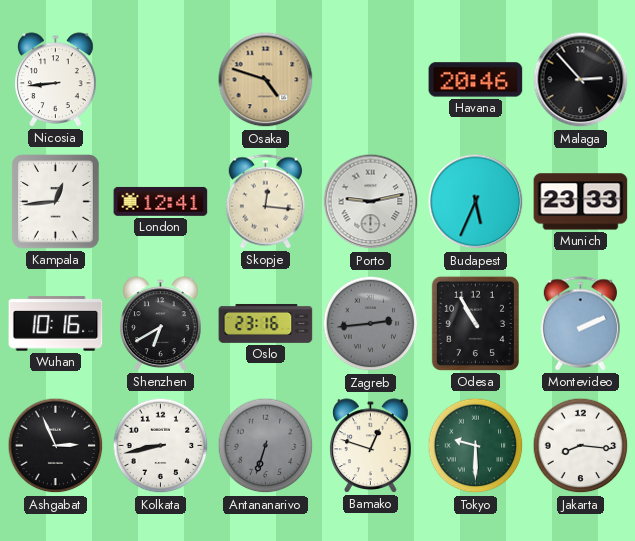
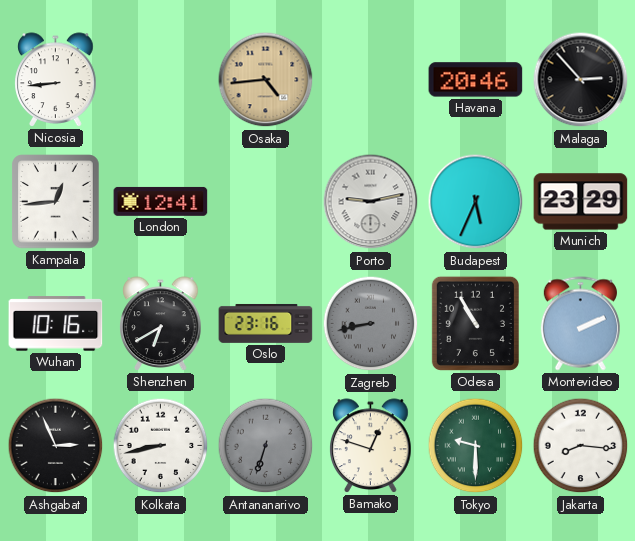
Osaka: 4:48 -> 4:44
Skopje: 12:16 -> none
Munich: 23:33 -> 23:29
Zagreb: 2:44 -> 8:43
